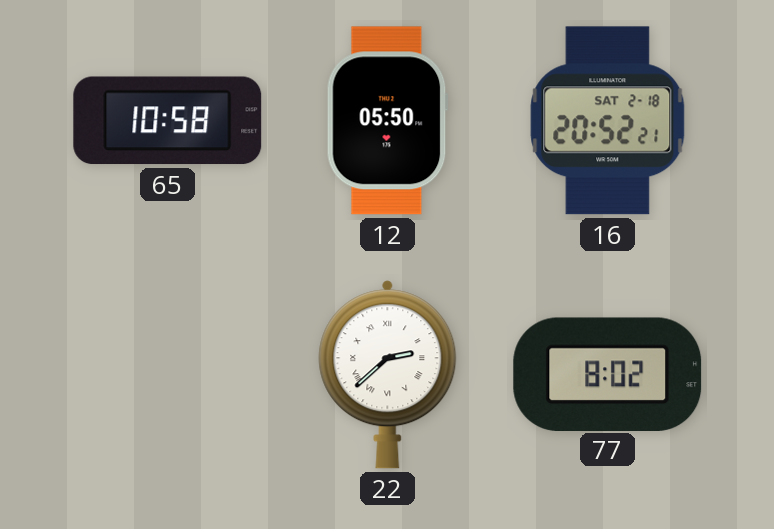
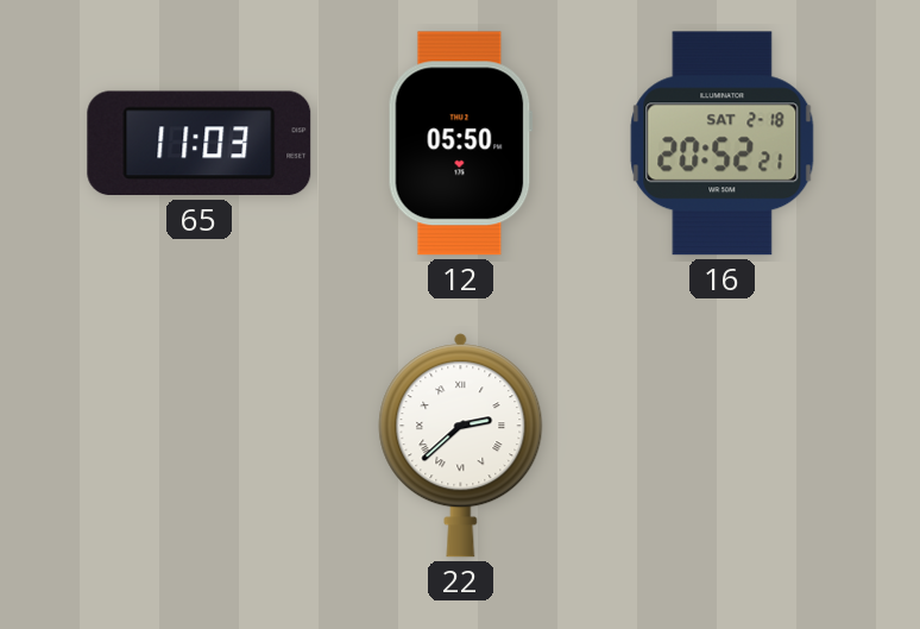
65: 10:58 -> 11:03
77: 8:02 -> none
